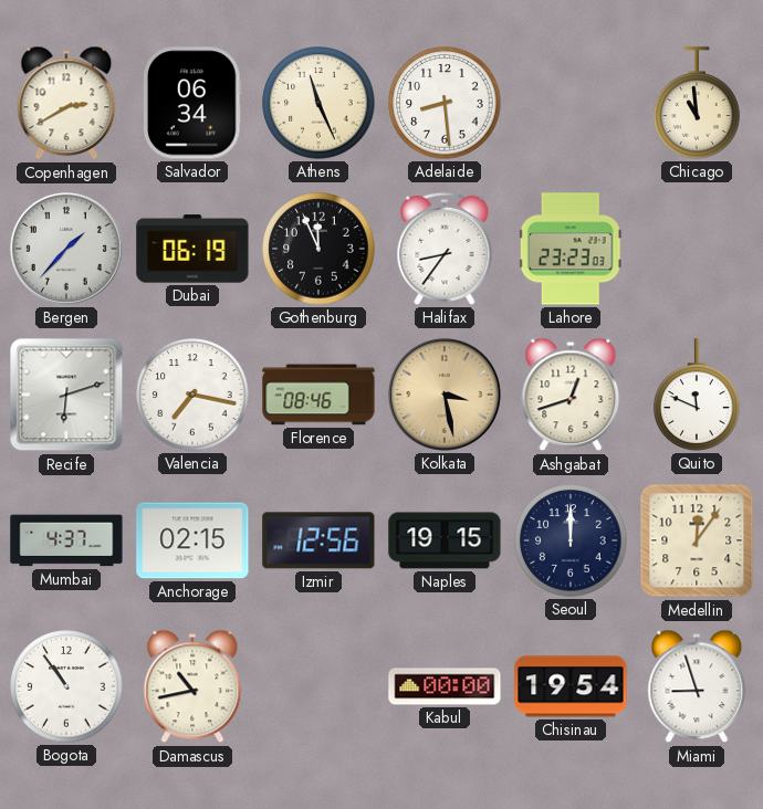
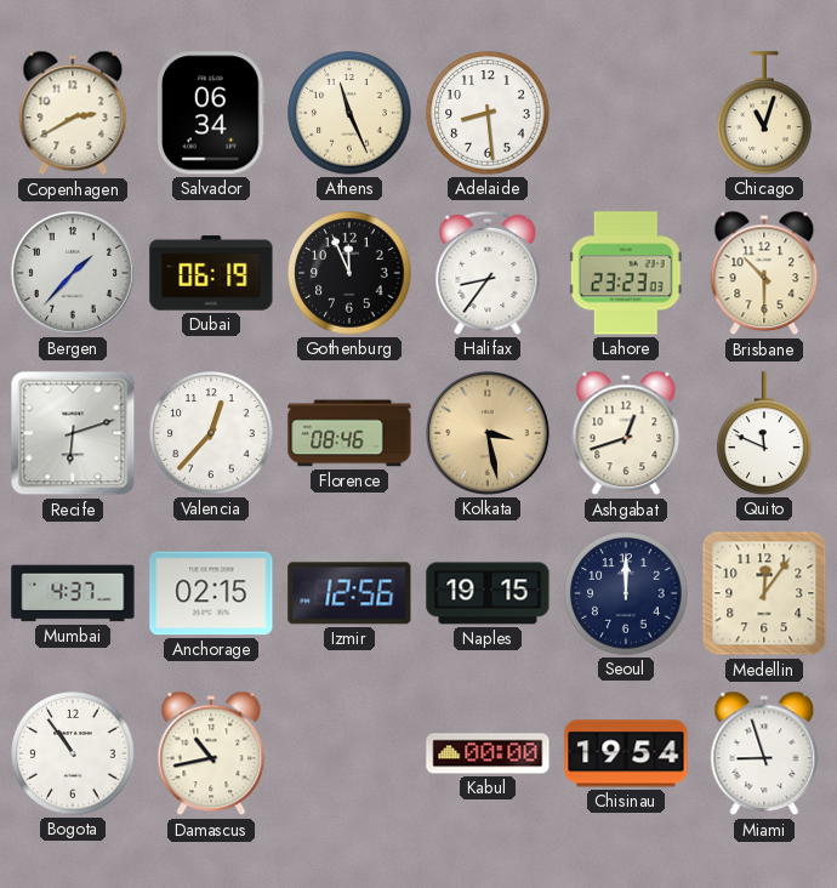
Chicago: 10:59 -> 11:03
Brisbane: none -> 10:30
Valencia: 7:17 -> 12:37
